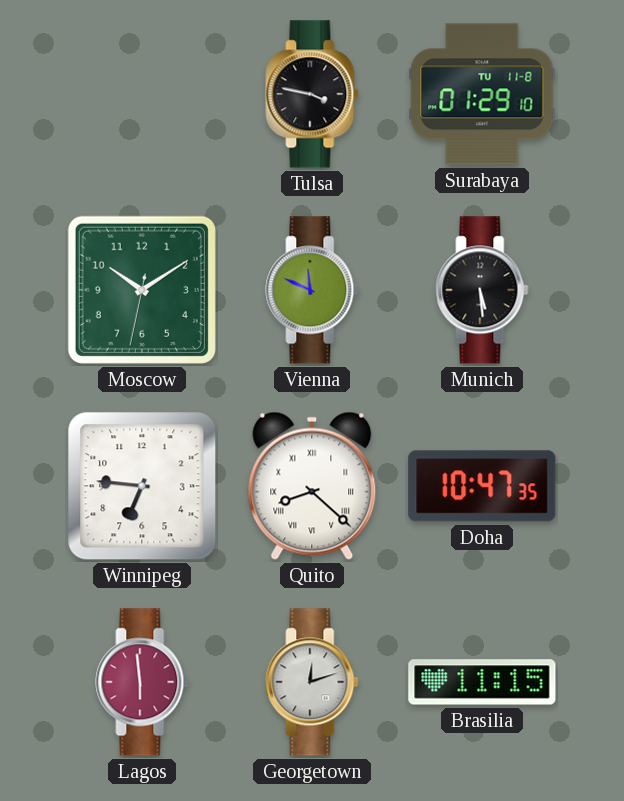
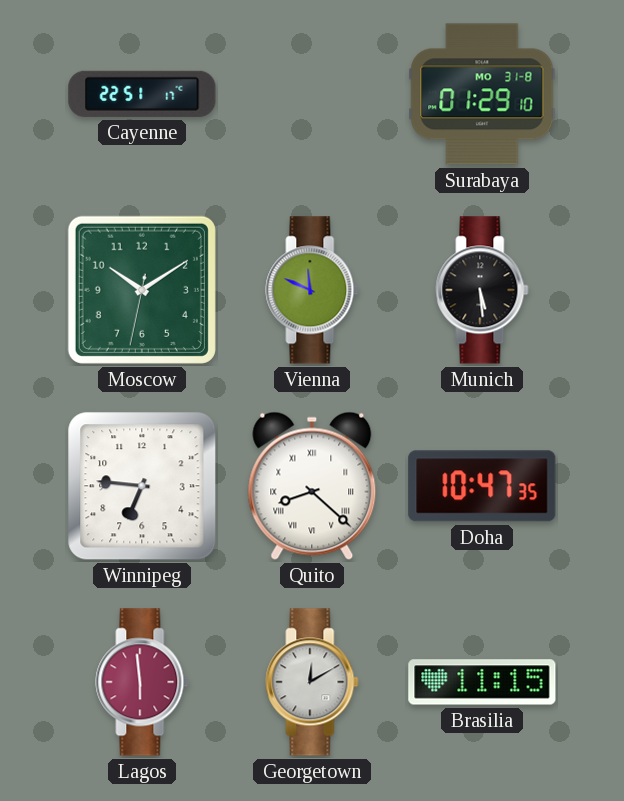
Cayenne: none -> 22:51
Tulsa: 3:47 -> none
Surabaya date: TU 11-8 -> MO 31-8
Georgetown: 12:12 -> 12:10
